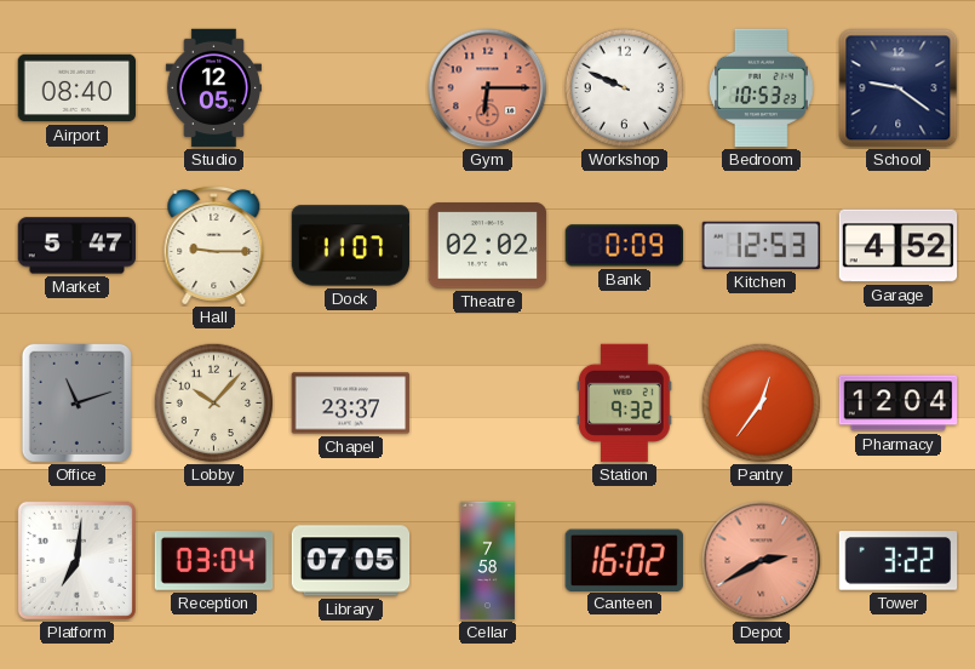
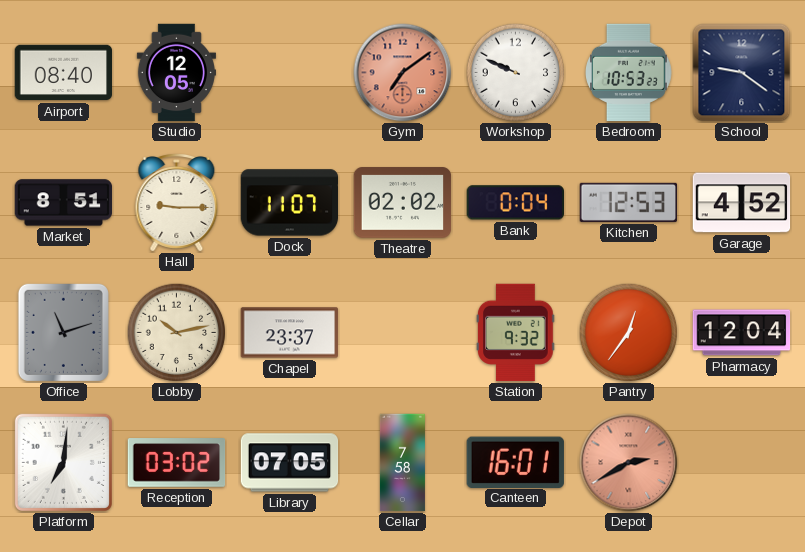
Gym: 6:15 -> 7:09
Market: 5:47 -> 8:51
Bank: 0:09 -> 0:04
Lobby: 10:07 -> 10:13
Reception: 03:04 -> 03:02
Canteen: 16:02 -> 16:01
Tower: 3:22 -> none
